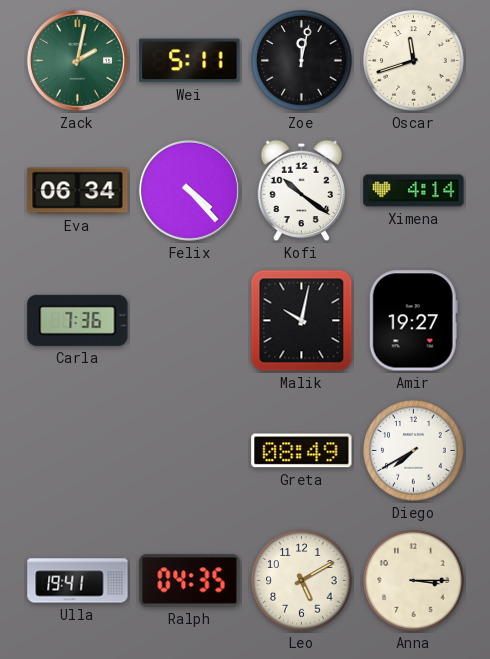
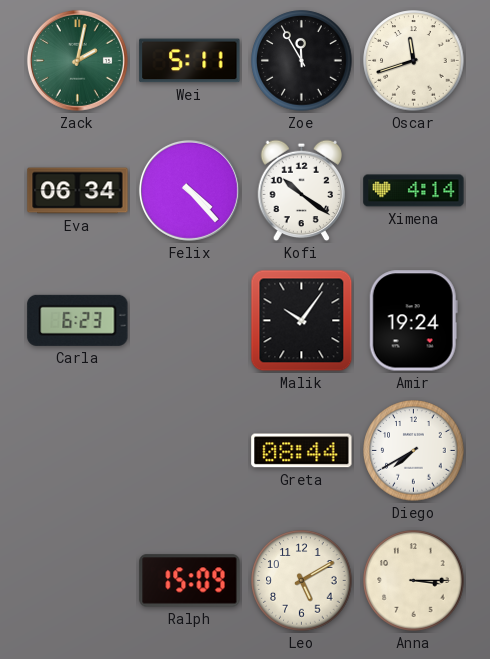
Zoe: 12:02 -> 11:55
Carla: 7:36 -> 6:23
Malik: 10:02 -> 10:06
Amir: 19:27 -> 19:24
Greta: 08:49 -> 08:44
Ulla: 19:41 -> none
Ralph: 04:35 -> 15:09
